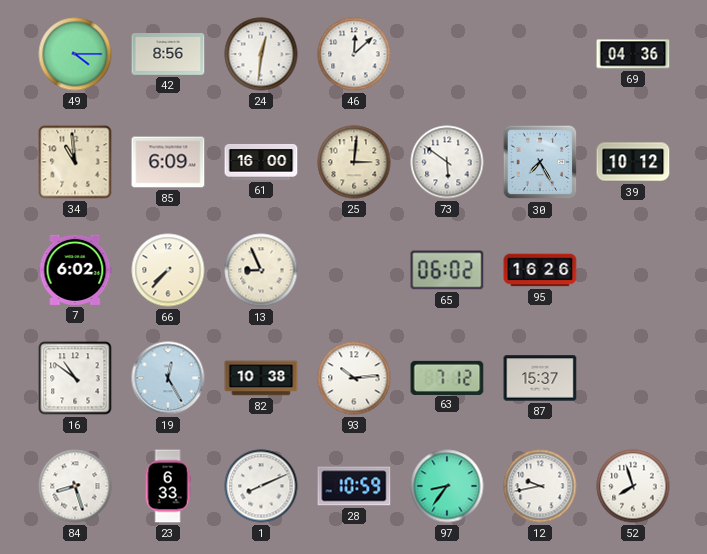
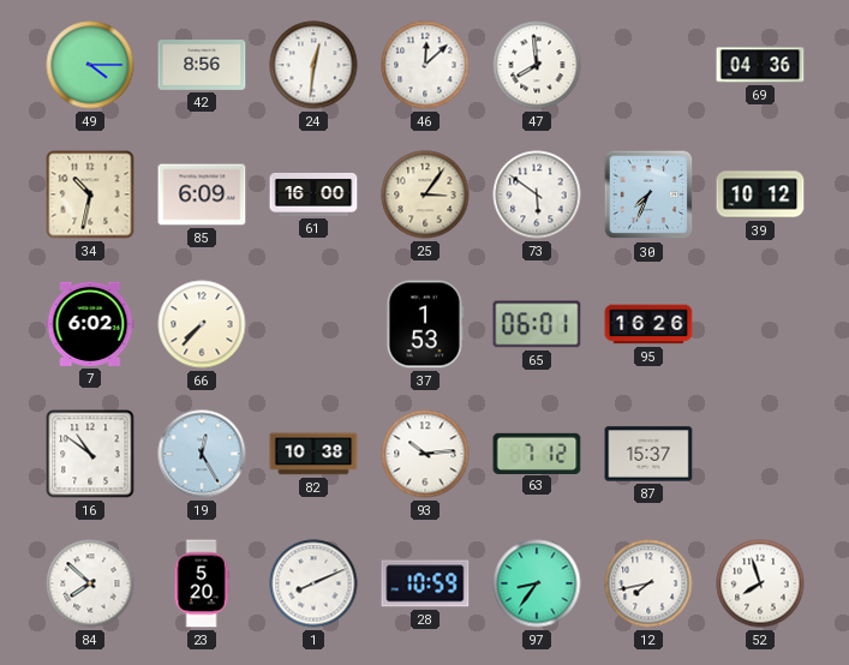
47: none -> 7:59
34: 10:59 -> 10:32
25: 3:01 -> 3:06
30: 7:25 -> 7:34
13: 8:56 -> none
37: none -> 1:53
65: 06:02 -> 06:01
84: 8:27 -> 7:52
23: 6:33 -> 5:20
12: 9:43 -> 7:43
